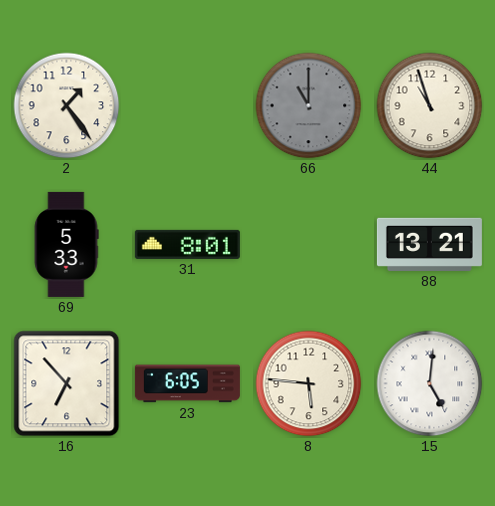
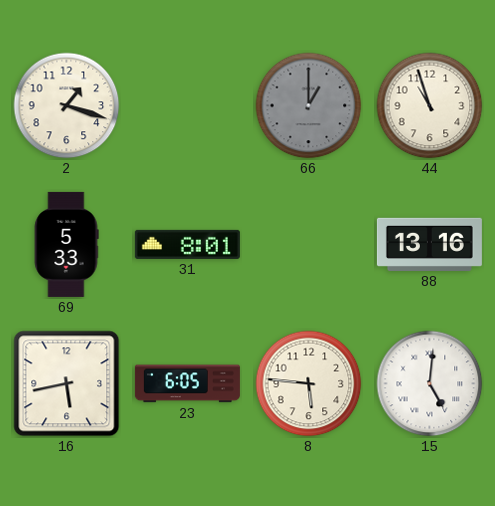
2: 1:24 -> 1:18
66: 11:00 -> 1:00
88: 13:21 -> 13:16
16: 6:53 -> 5:43
